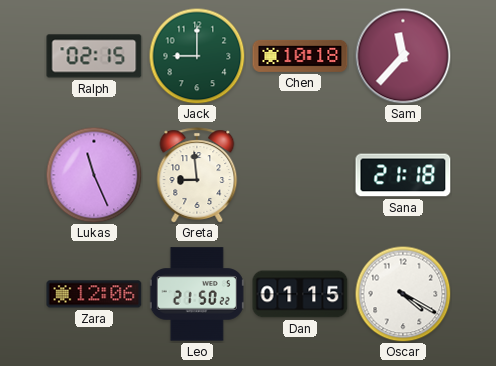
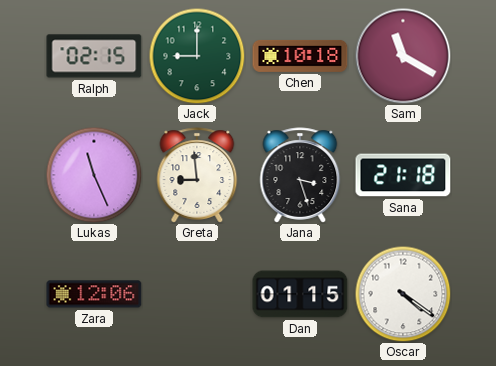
Sam: 11:37 -> 11:20
Jana: none -> 3:27
Leo: 21:50 -> none
Oscar: 4:20 -> 4:21
